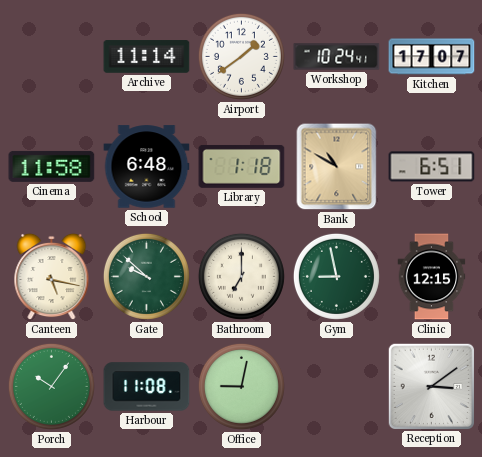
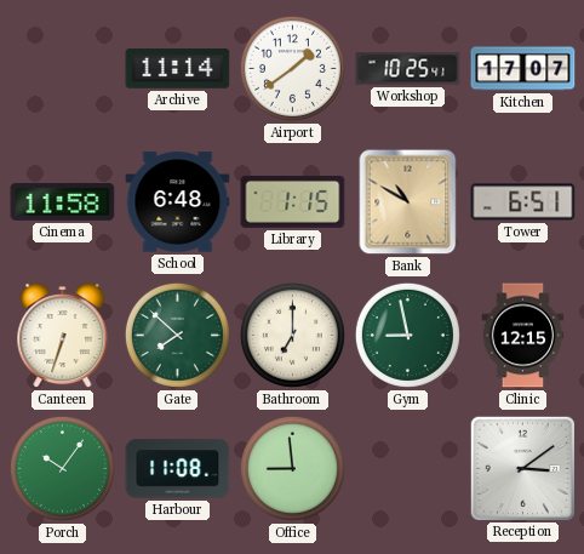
Workshop: 10:24 -> 10:25
Library: 1:18 -> 1:15
Canteen: 5:17 -> 6:33
Gate: 9:52 -> 7:52
Office: 9:02 -> 8:59
